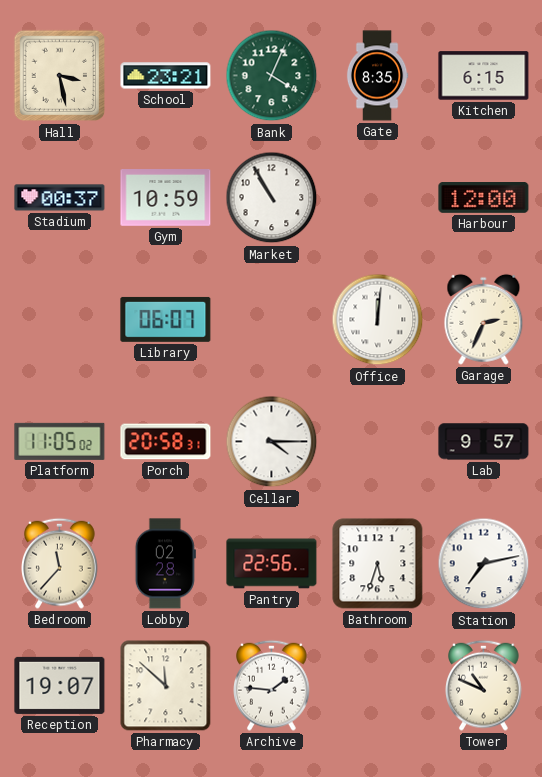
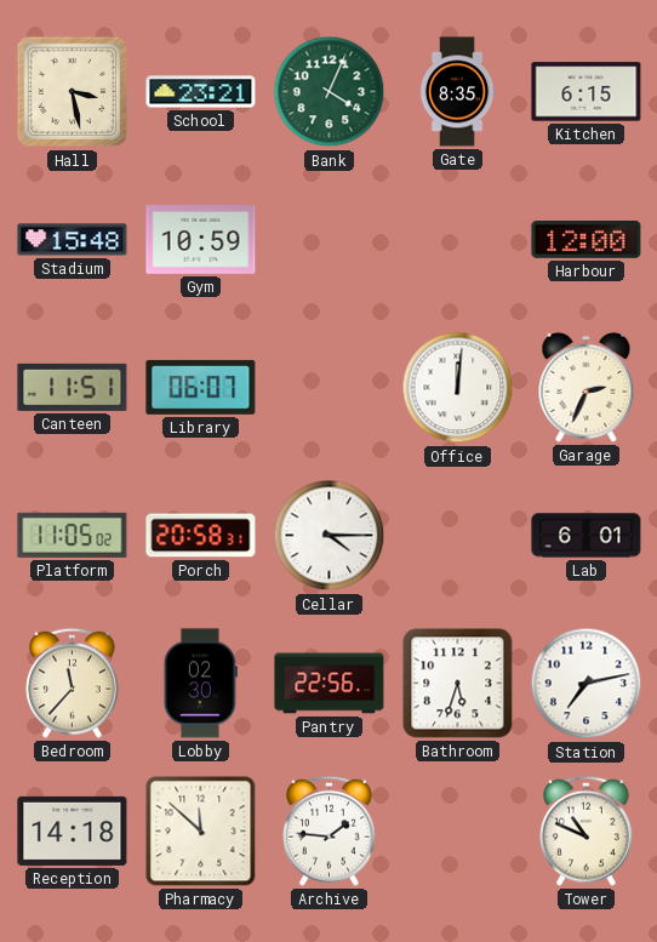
Stadium: 00:37 -> 15:48
Market: 10:55 -> none
Canteen: none -> 11:51
Lab: 9:57 -> 6:01
Lobby: 02:28 -> 02:30
Reception: 19:07 -> 14:18
